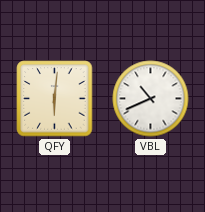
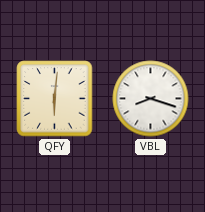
VBL: 10:41 -> 8:18
